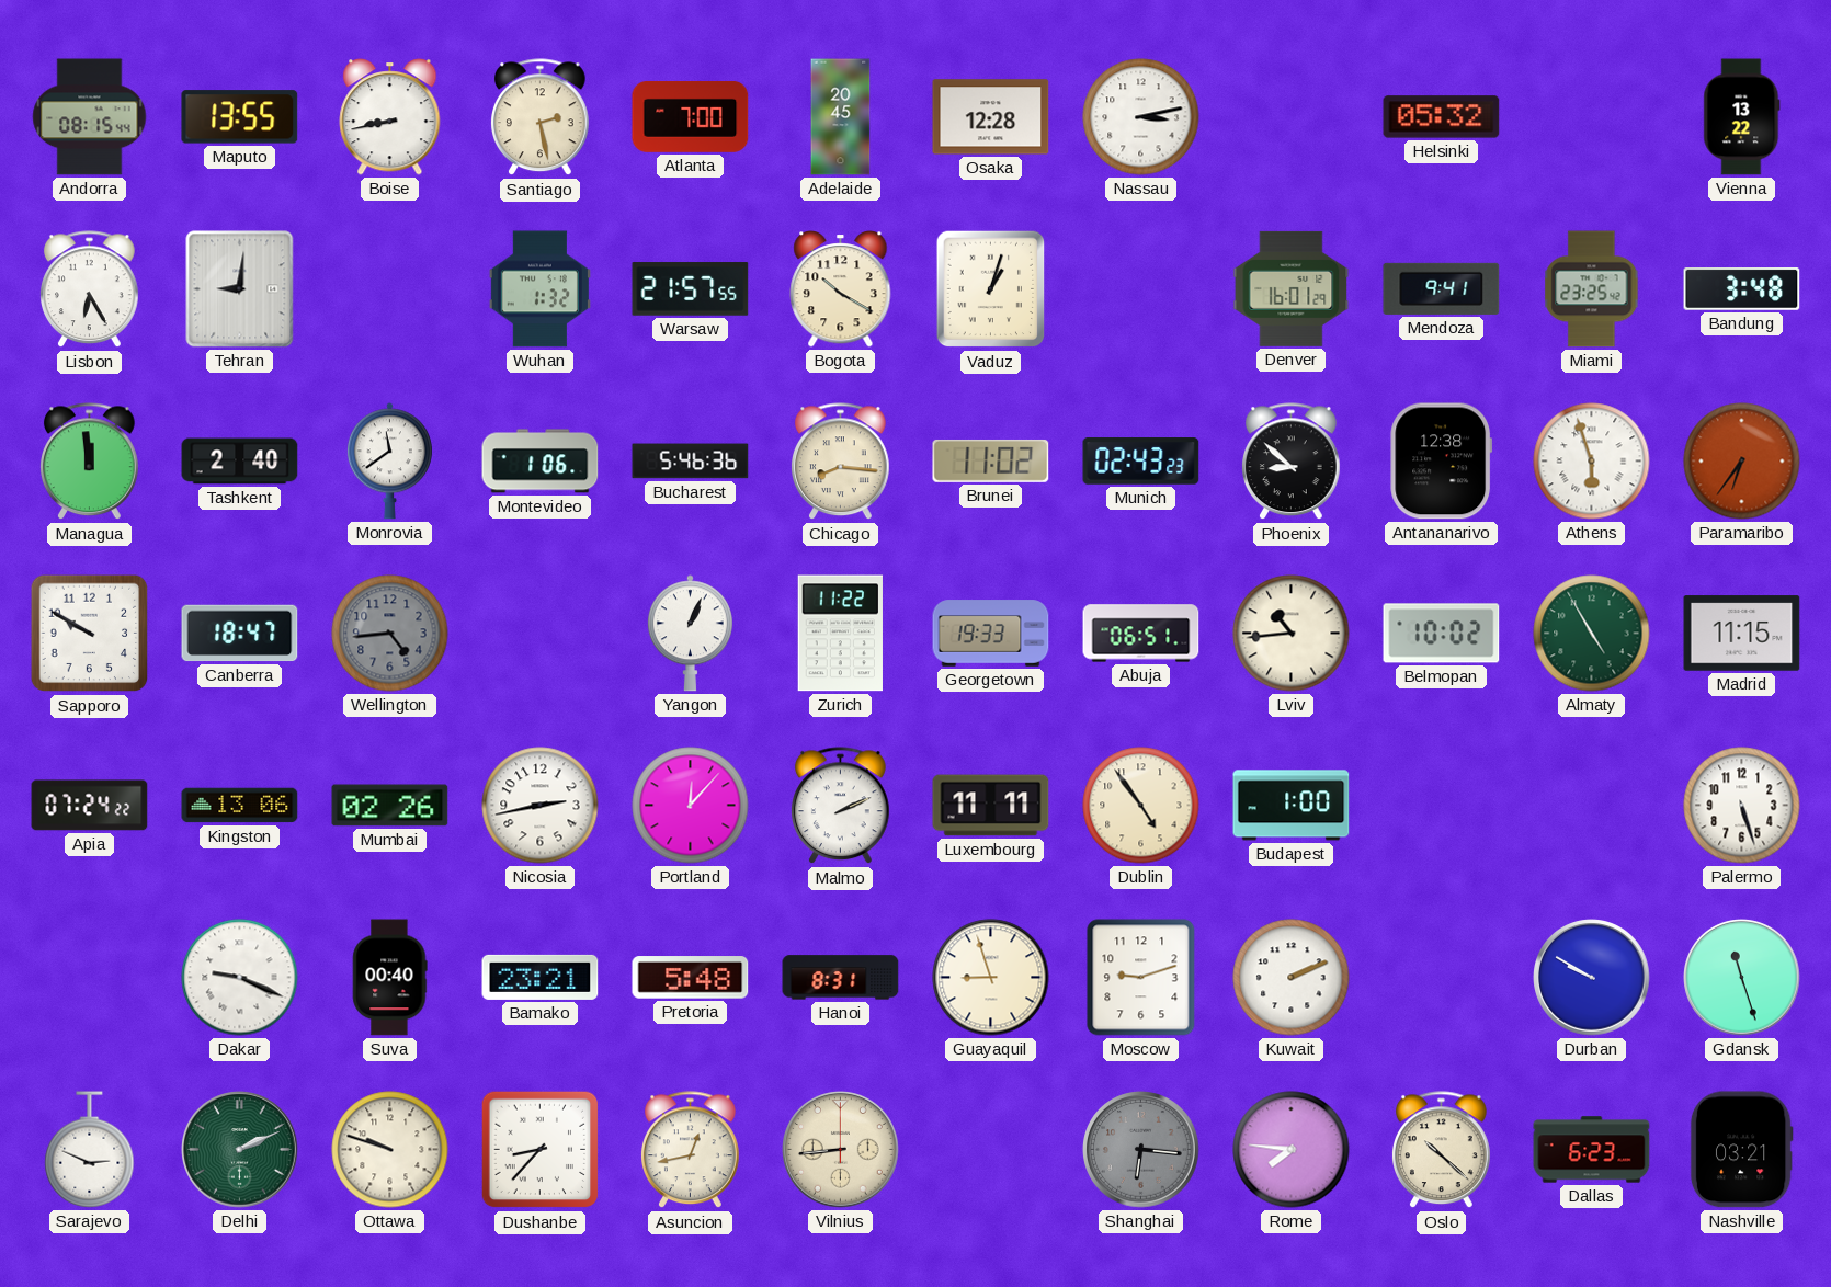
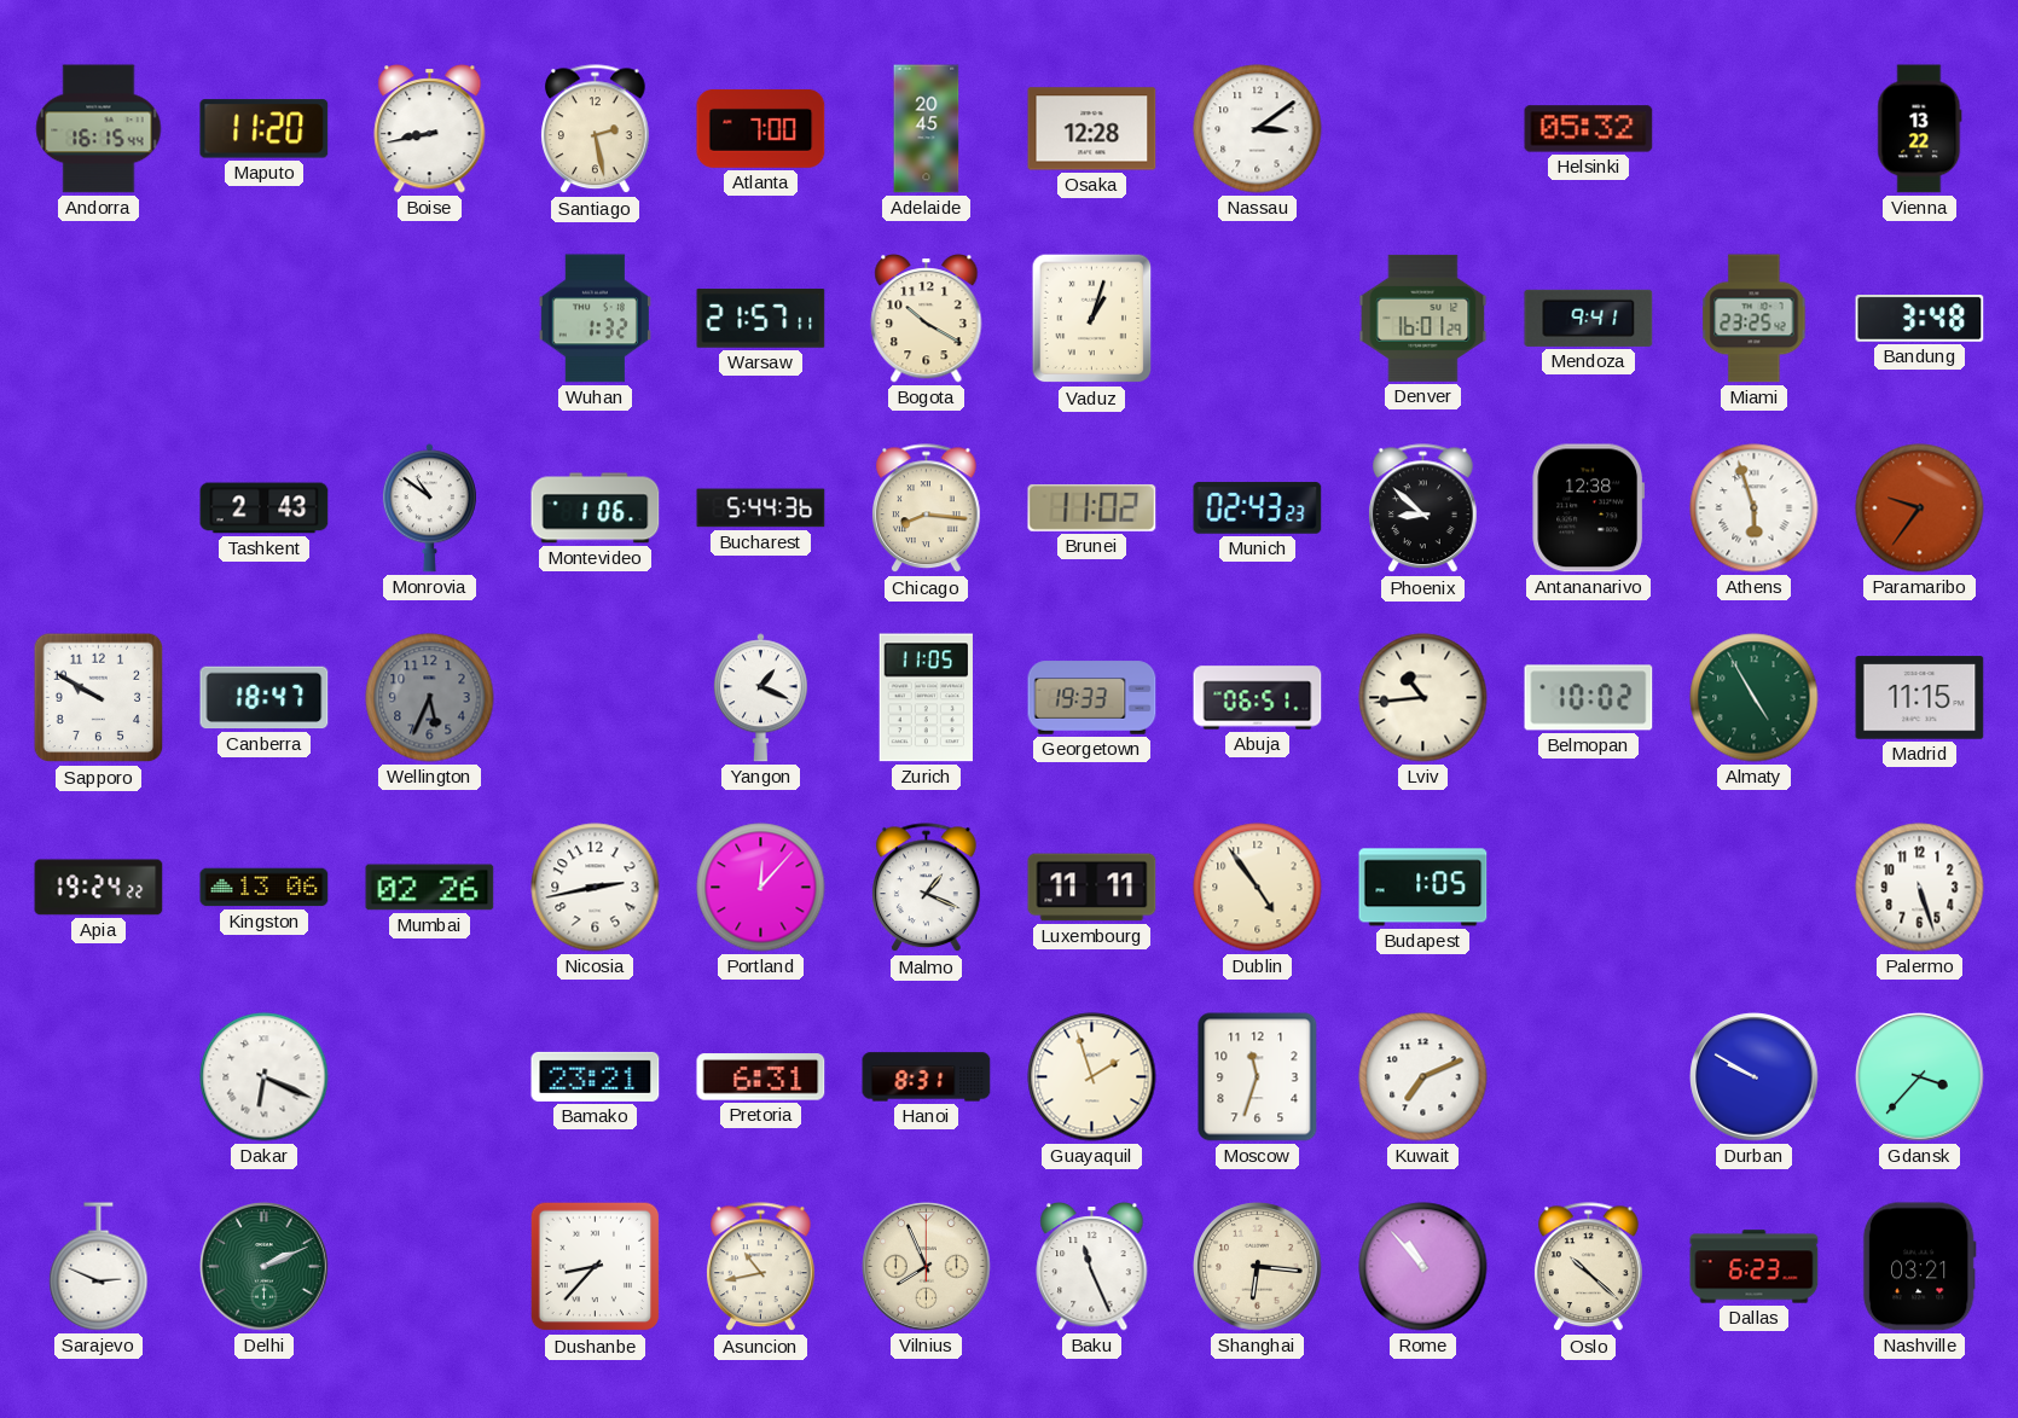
Andorra: 08:15 -> 16:15
Maputo: 13:55 -> 11:20
Nassau: 3:13 -> 3:09
Lisbon: 6:25 -> none
Tehran: 9:01 -> none
Warsaw: 21:57:55 -> 21:57:11
Managua: 11:59 -> none
Tashkent: 2:40 -> 2:43
Monrovia: 11:39 -> 10:51
Bucharest: 5:46 -> 5:44
Paramaribo: 6:36 -> 9:36
Wellington: 4:44 -> 5:34
Yangon: 1:04 -> 1:19
Zurich: 11:22 -> 11:05
Apia: 07:24 -> 19:24
Malmo: 2:11 -> 1:19
Budapest: 1:00 -> 1:05
Dakar: 9:19 -> 6:19
Suva: 00:40 -> none
Pretoria: 5:48 -> 6:31
Guayaquil: 8:57 -> 1:57
Moscow: 9:12 -> 11:33
Kuwait: 2:11 -> 7:11
Gdansk: 11:27 -> 3:37
Ottawa: 9:48 -> none
Asuncion: 12:43 -> 10:43
Vilnius: 8:44 -> 7:56
Baku: none -> 11:26
Shanghai dial: grey -> cream
Rome: 7:46 -> 10:53
